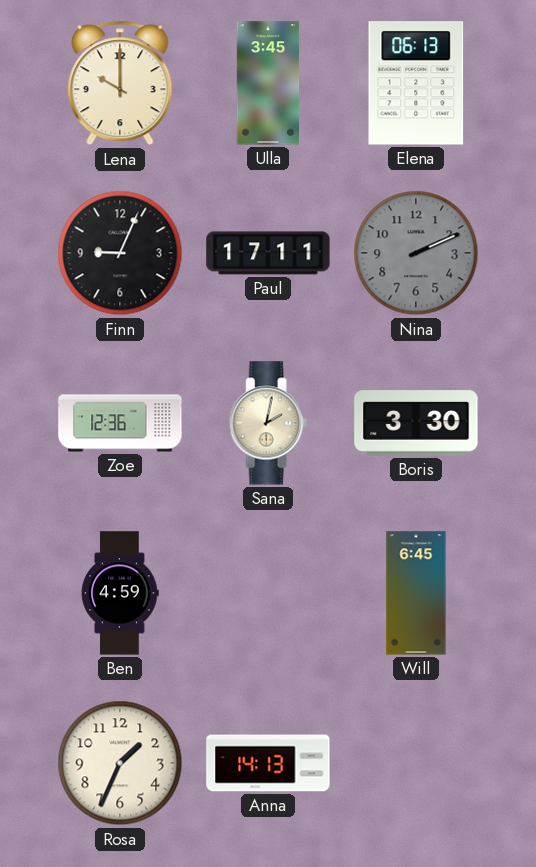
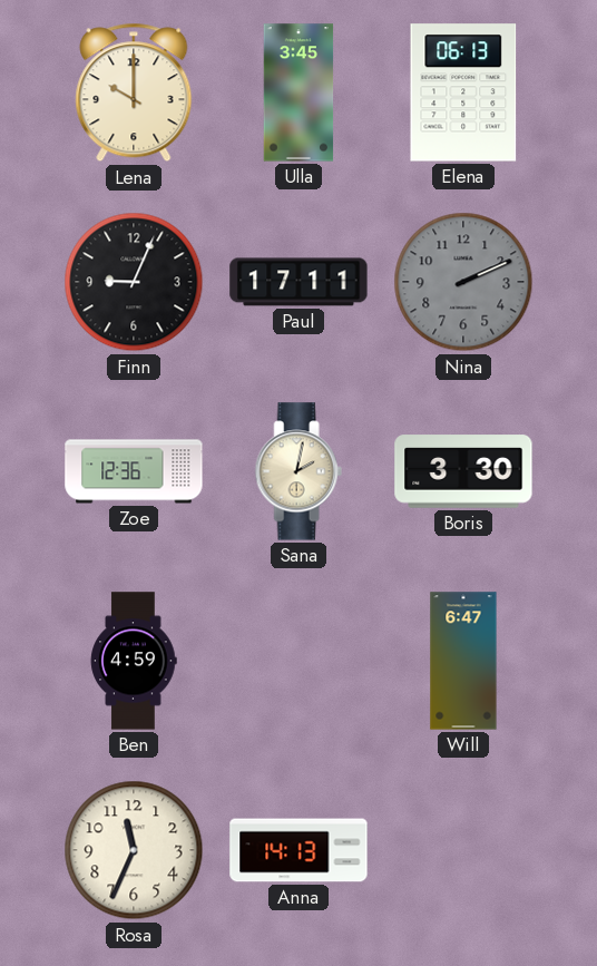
Will: 6:45 -> 6:47
Rosa: 1:34 -> 11:34
